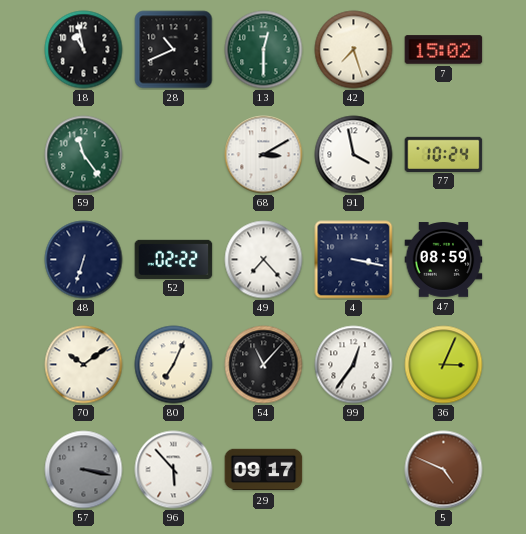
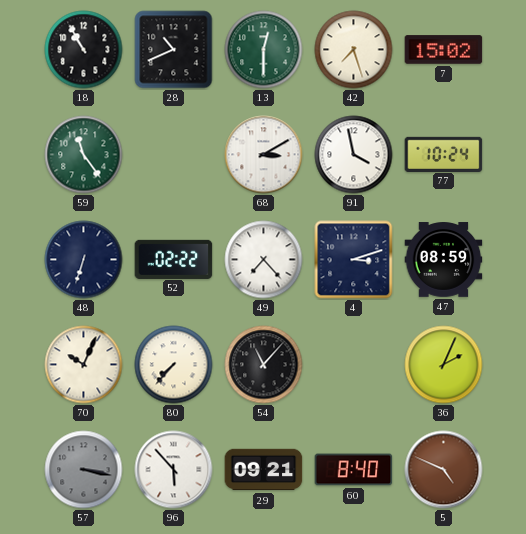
18: 10:58 -> 10:55
4: 3:17 -> 3:12
70: 10:09 -> 10:04
80: 7:04 -> 7:37
99: 12:36 -> none
36: 3:04 -> 2:04
29: 09:17 -> 09:21
60: none -> 8:40
